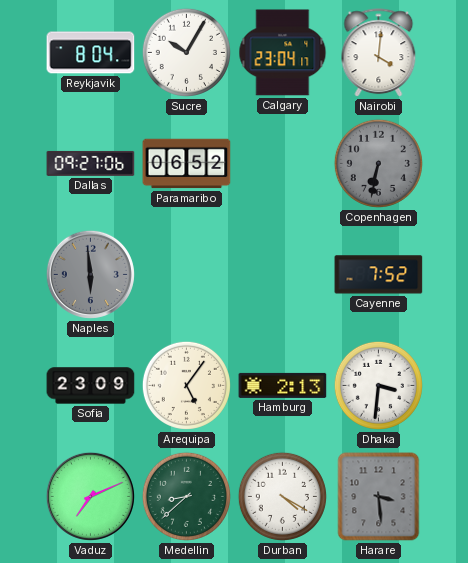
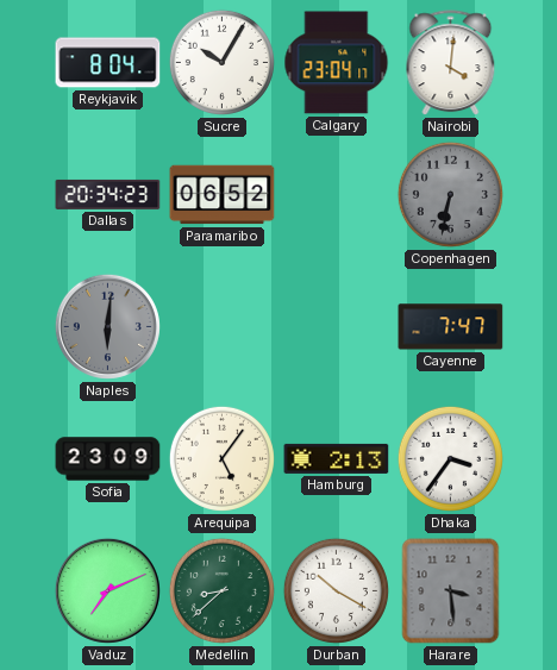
Dallas: 09:27 -> 20:34
Naples: 5:59 -> 6:01
Cayenne: 7:52 -> 7:47
Dhaka: 3:31 -> 3:36
Durban: 4:20 -> 10:20
